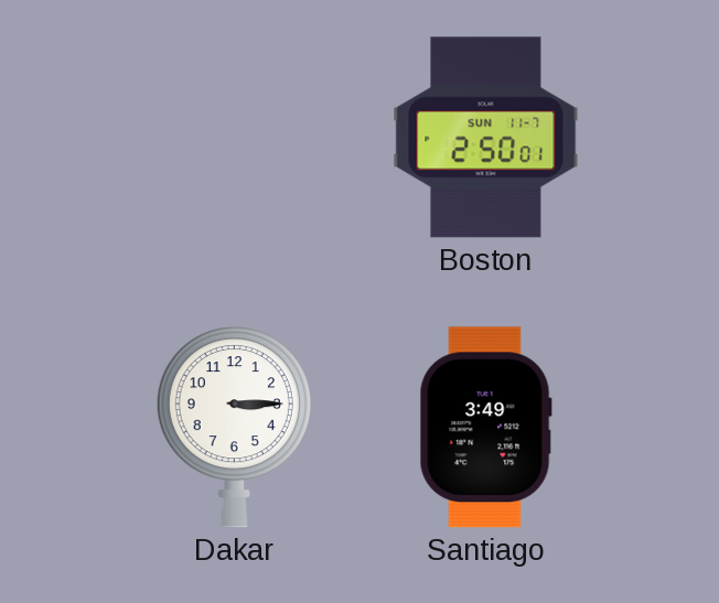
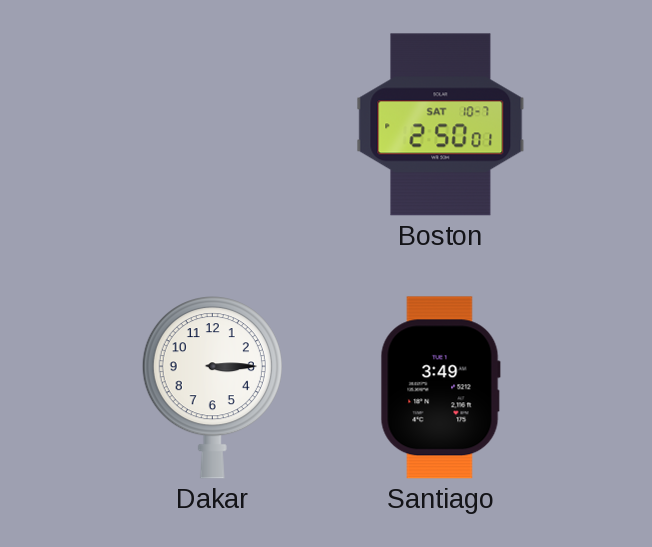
Boston date: SUN 11-7 -> SAT 10-7
